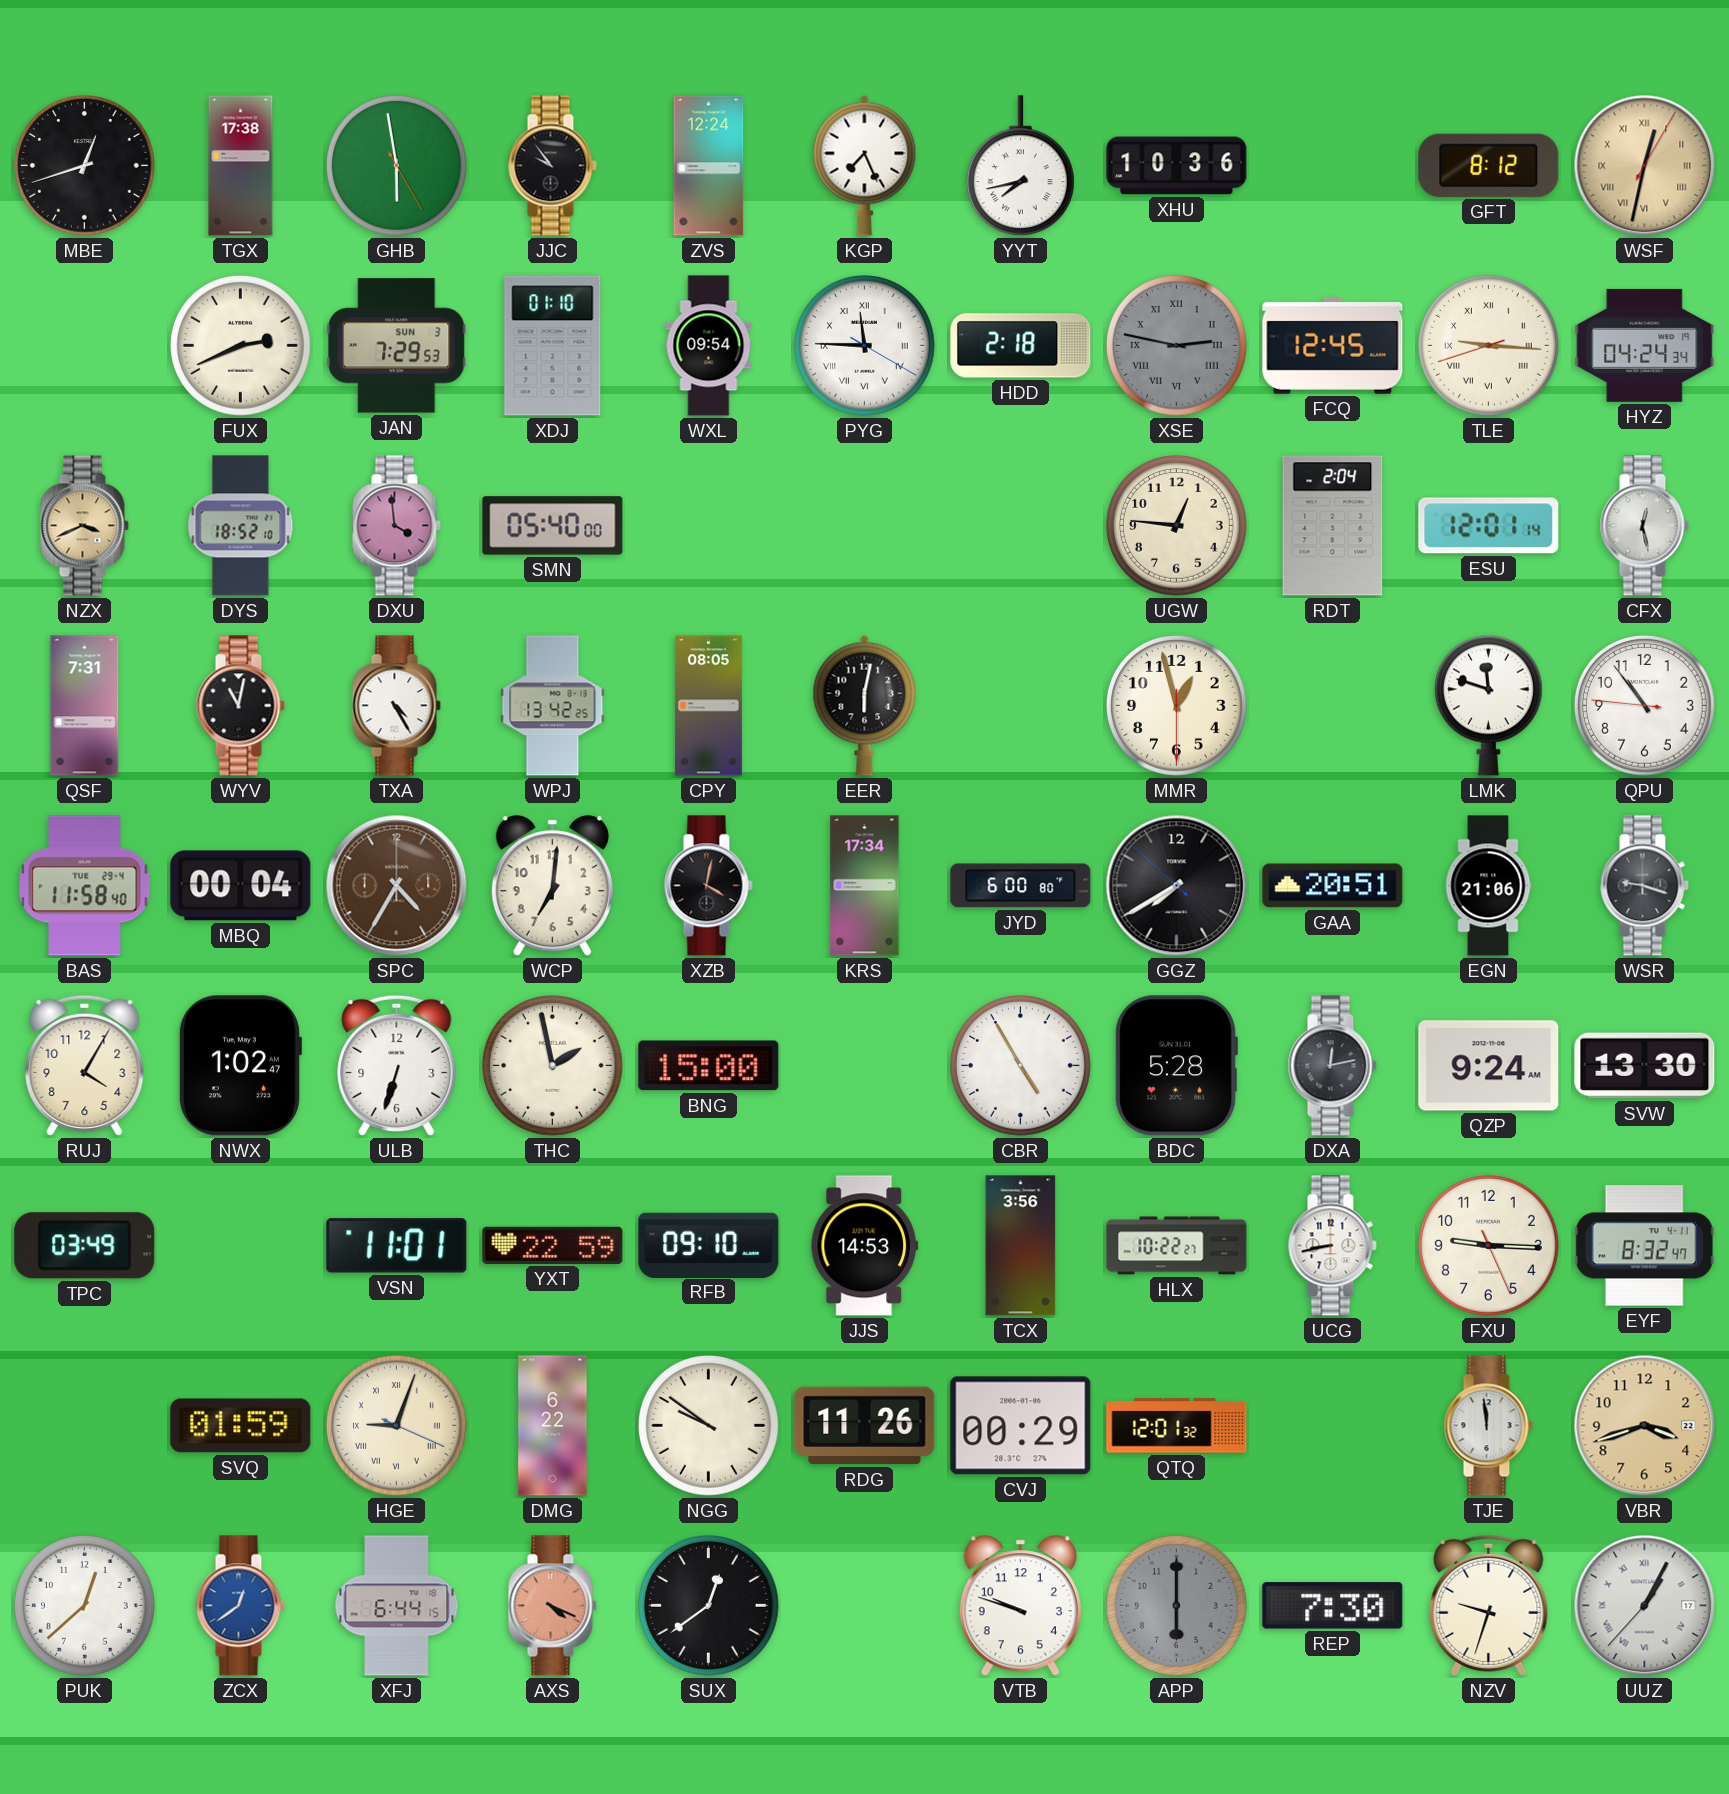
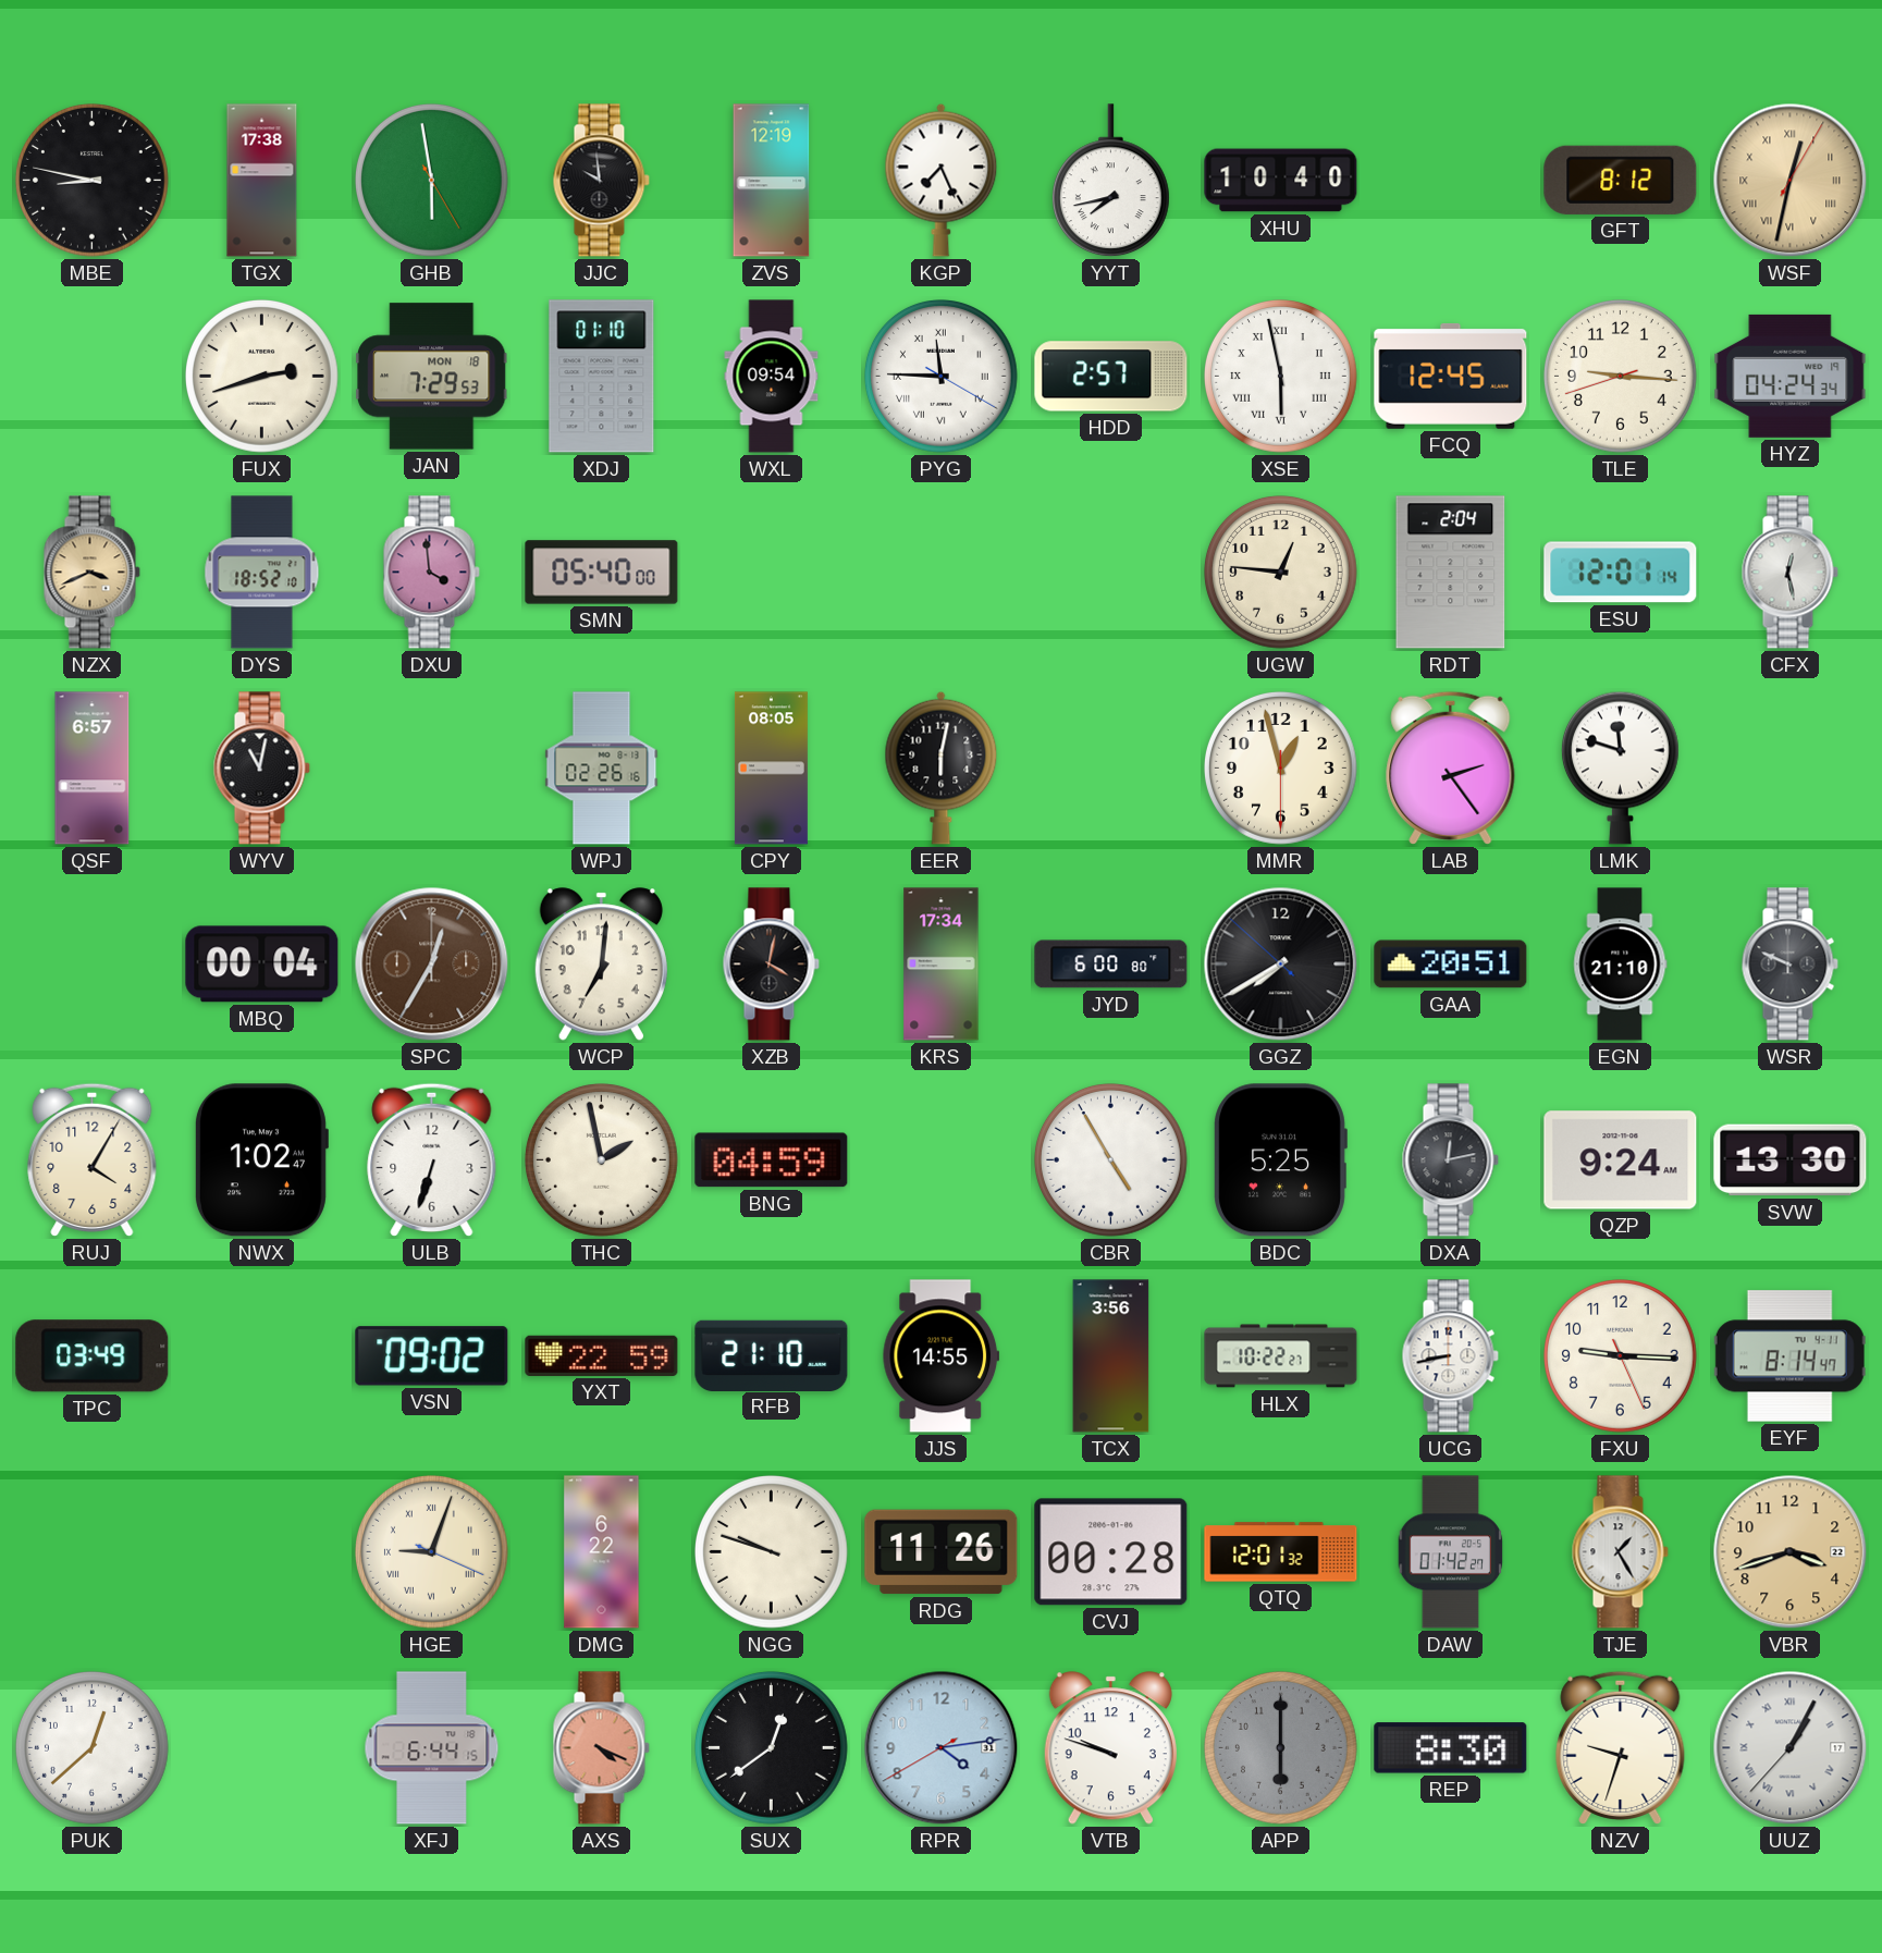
MBE: 12:42 -> 8:47
JJC: 9:54 -> 9:59
ZVS: 12:24 -> 12:19
XHU: 10:36 -> 10:40
FUX: 2:41 -> 2:42
JAN date: SUN 3 -> MON 18
HDD: 2:18 -> 2:57
XSE: 2:47 -> 5:58
XSE dial: grey -> white
TLE numerals: Roman -> Arabic
QSF: 7:31 -> 6:57
TXA: 4:25 -> none
WPJ: 13:42 -> 02:26
LAB: none -> 2:24
QPU: 10:53 -> none
BAS: 11:58 -> none
SPC: 4:35 -> 12:35
EGN: 21:06 -> 21:10
WSR: 9:18 -> 9:49
BNG: 15:00 -> 04:59
BDC: 5:28 -> 5:25
VSN: 11:01 -> 09:02
RFB: 09:10 -> 21:10
JJS: 14:53 -> 14:55
EYF: 8:32 -> 8:14
SVQ: 01:59 -> none
NGG: 9:51 -> 9:48
CVJ: 00:29 -> 00:28
DAW: none -> 01:42
TJE: 11:59 -> 1:25
ZCX: 12:39 -> none
RPR: none -> 4:13
REP: 7:30 -> 8:30
